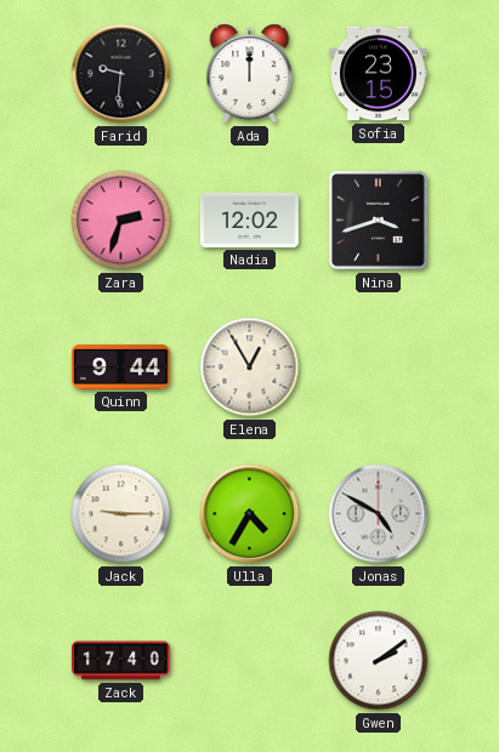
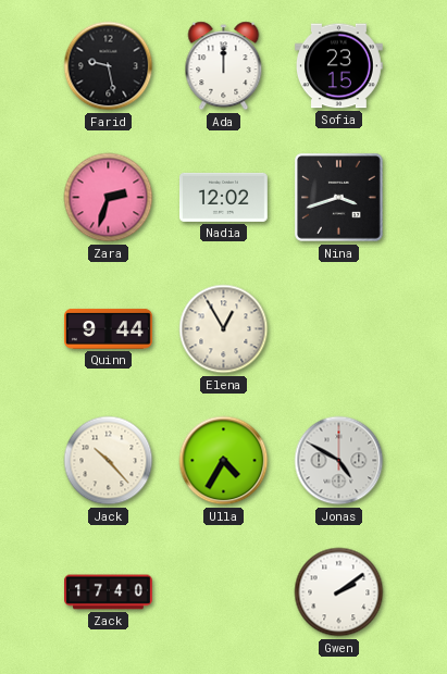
Farid: 9:31 -> 9:28
Jack: 9:15 -> 10:23
